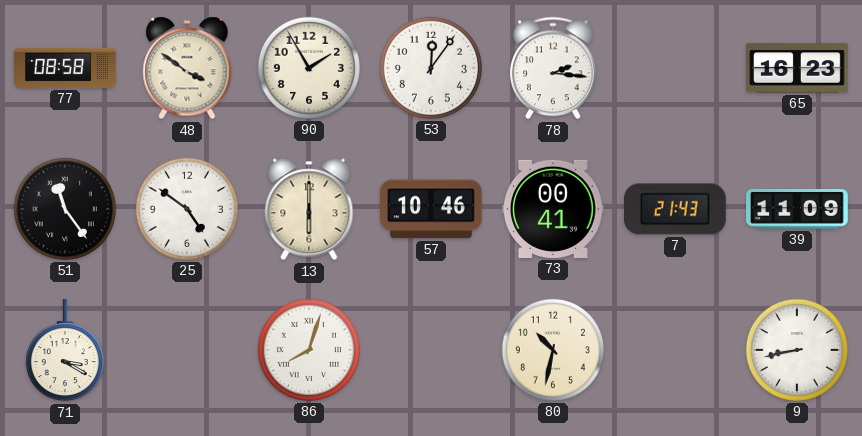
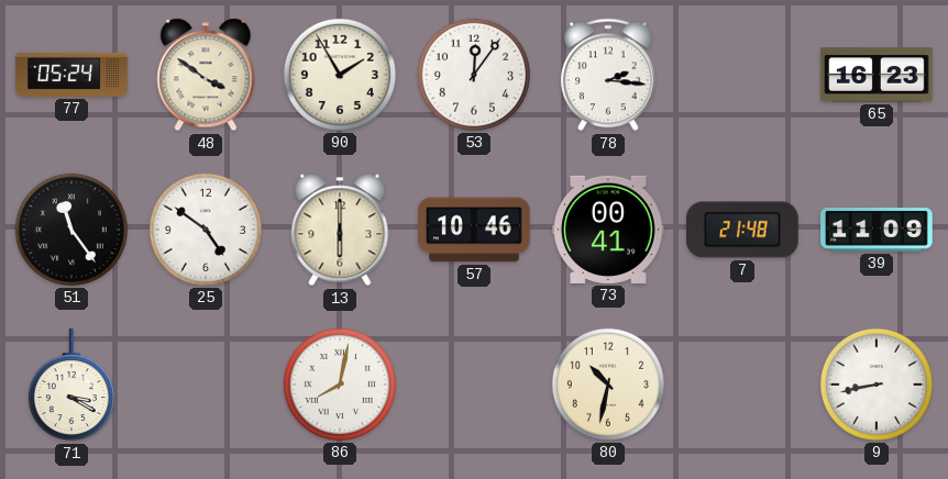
77: 08:58 -> 05:24
7: 21:43 -> 21:48
86: 8:03 -> 8:02
